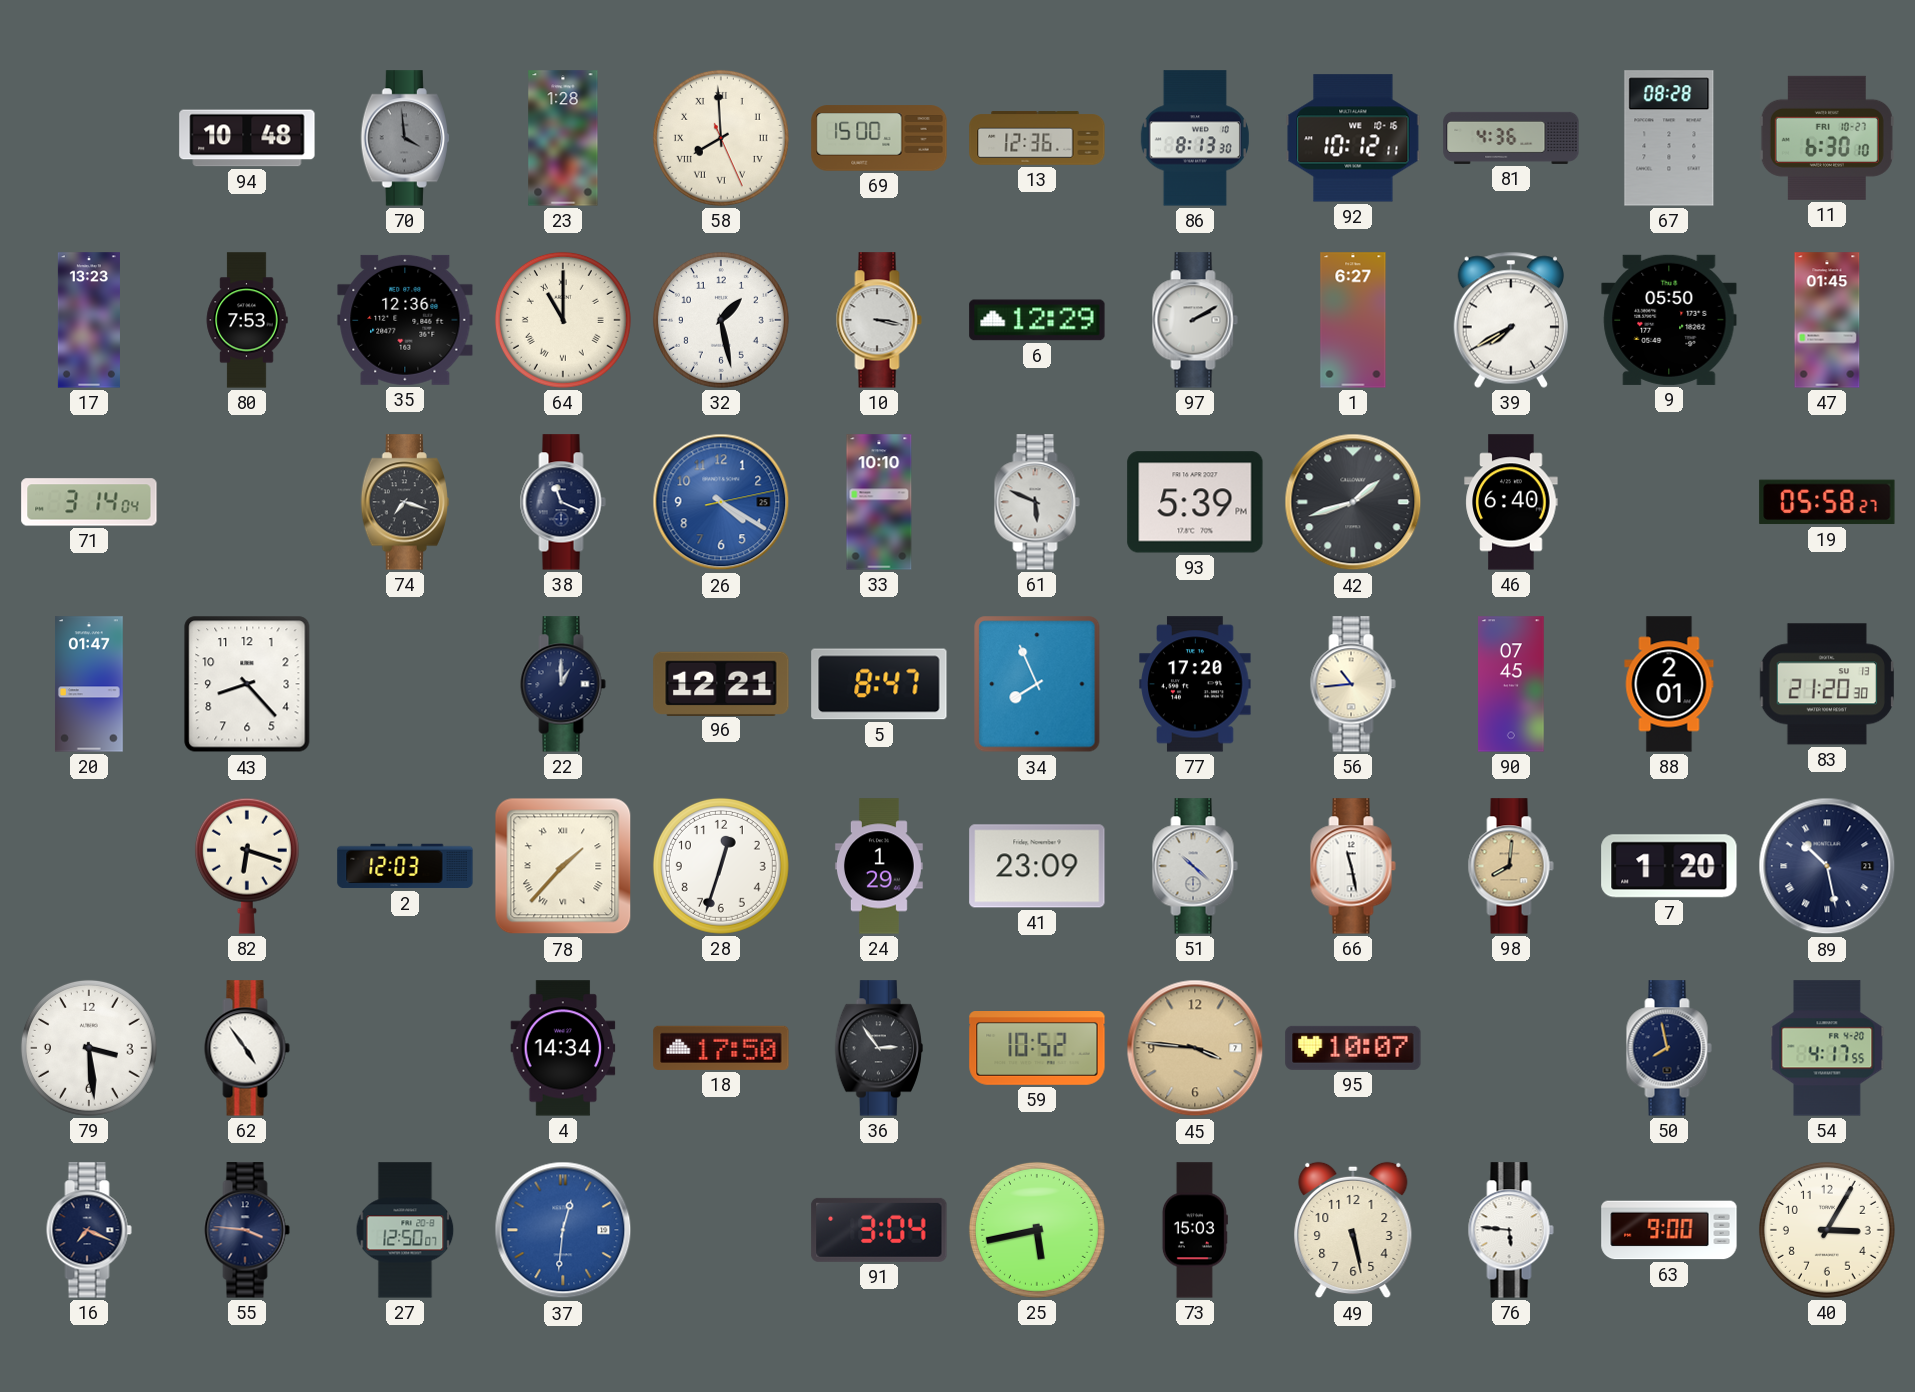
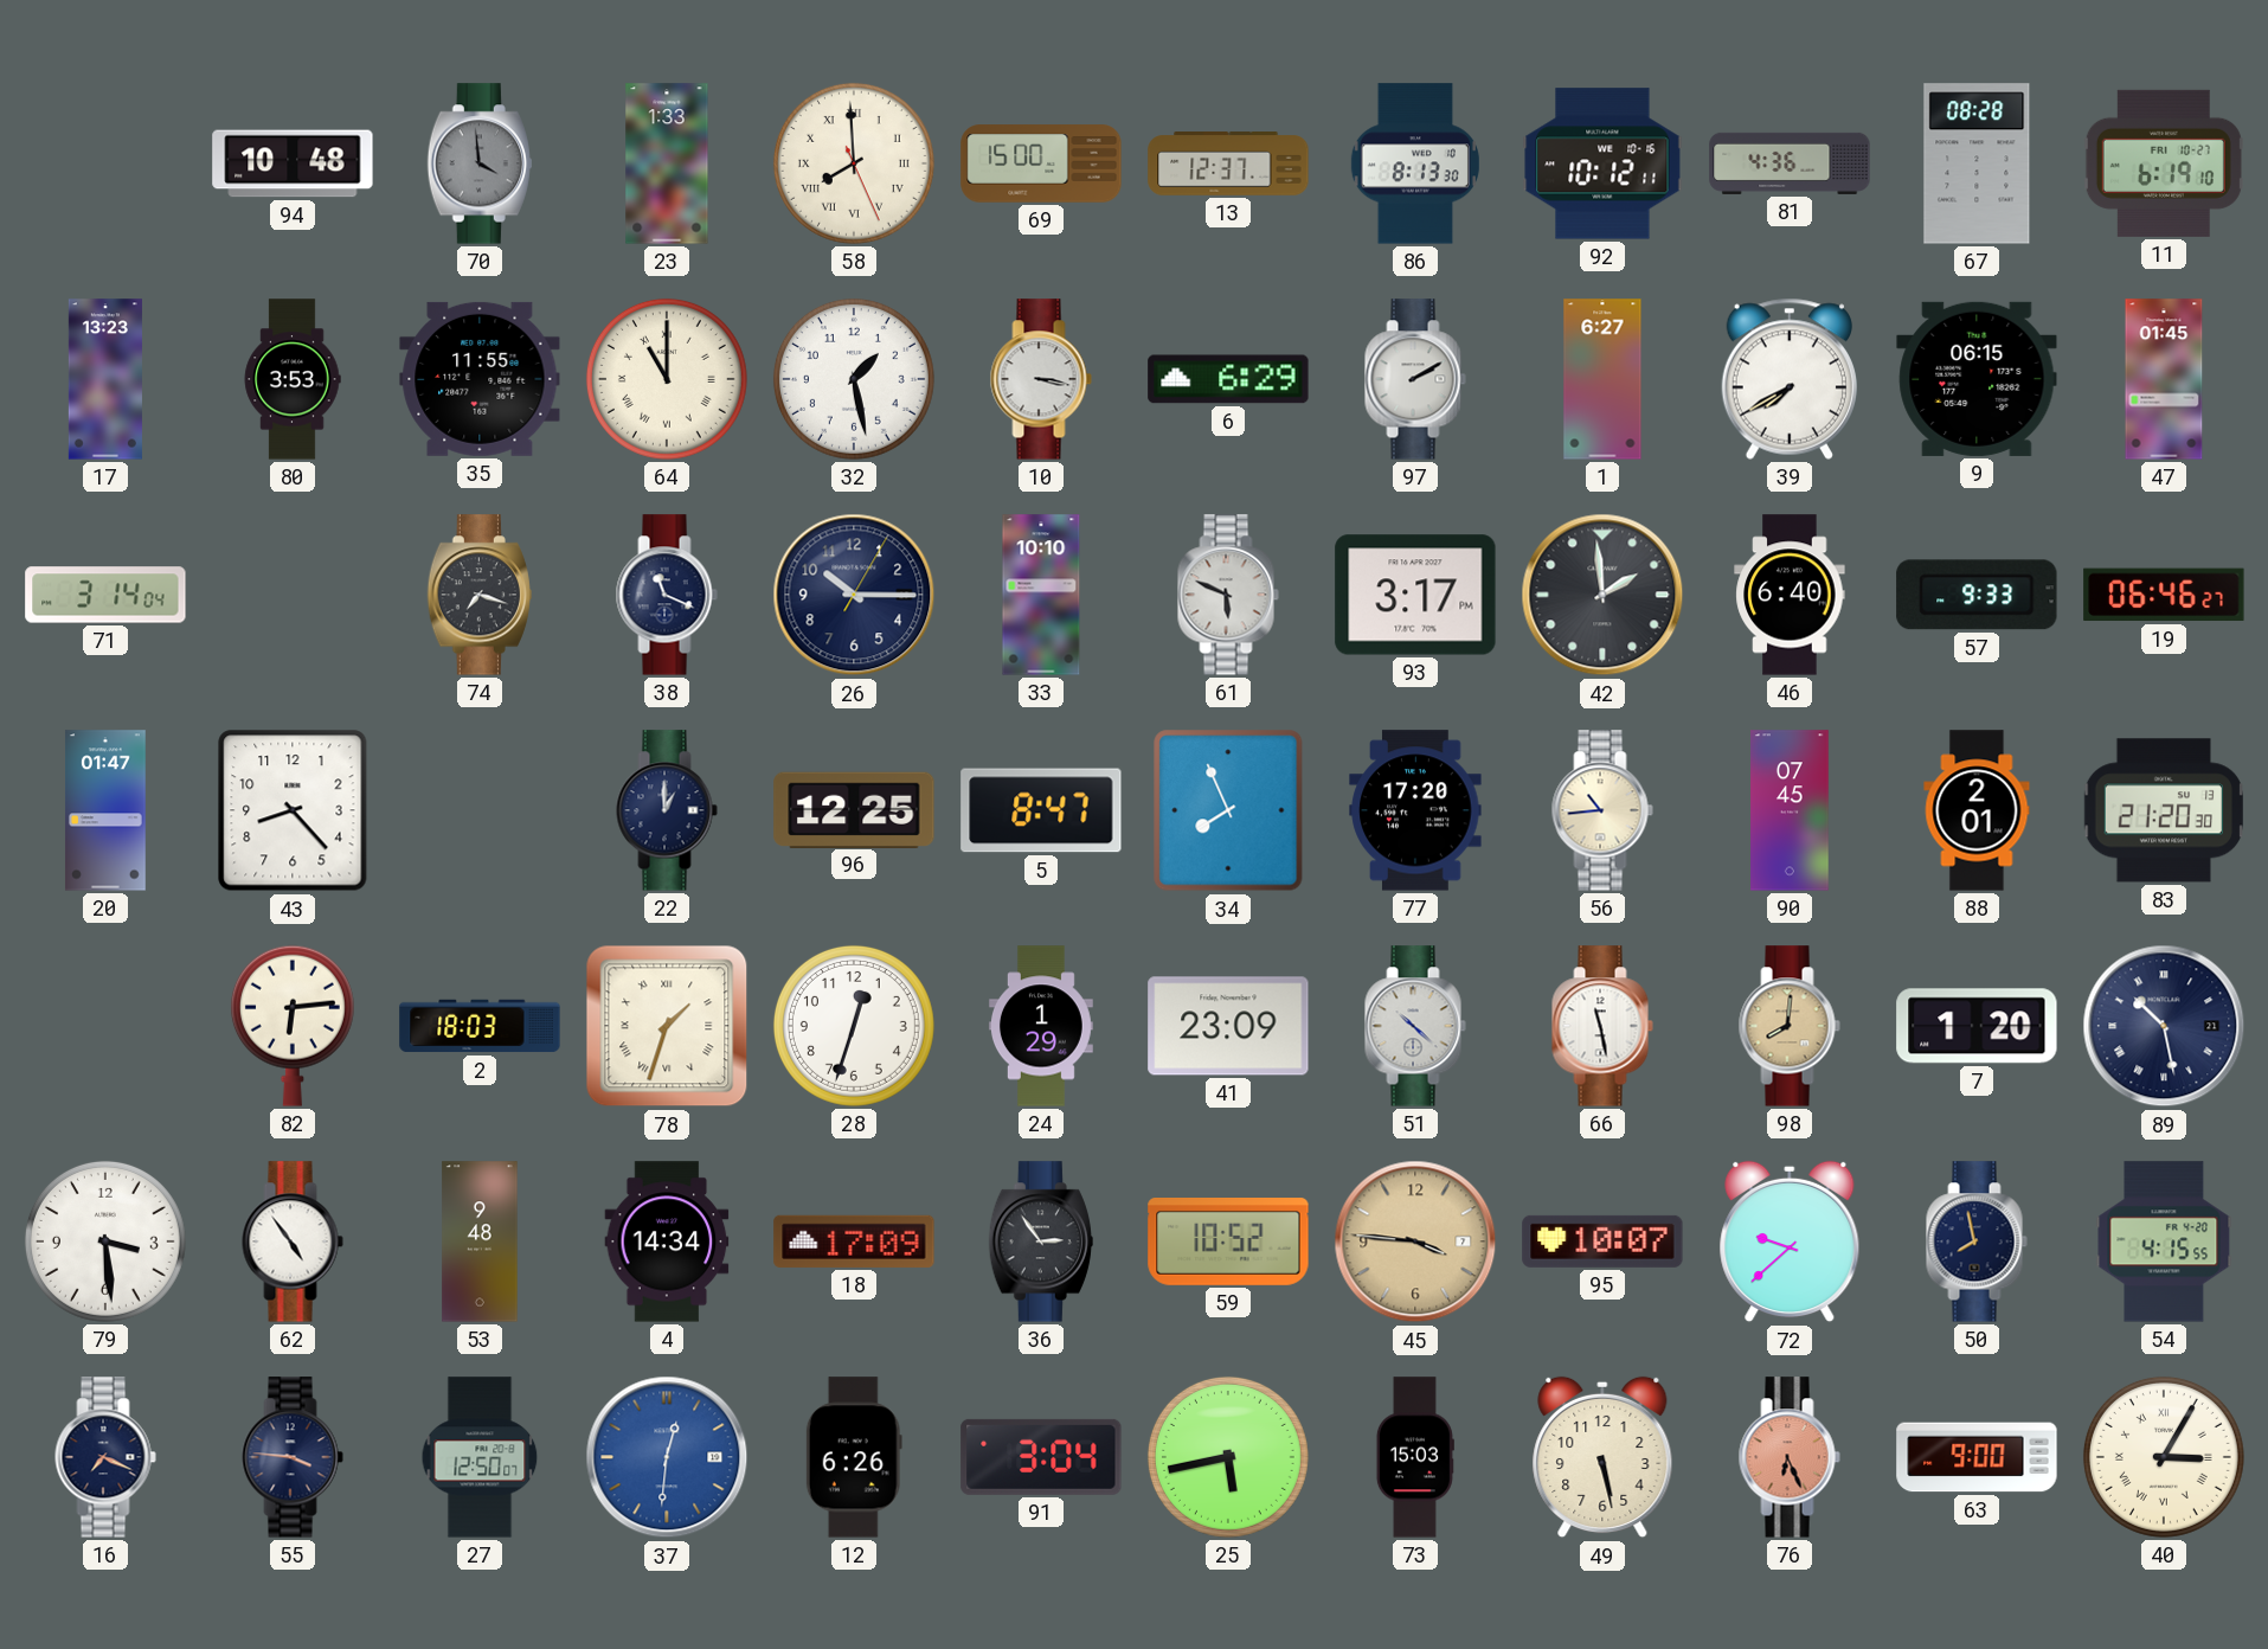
23: 1:28 -> 1:33
13: 12:36 -> 12:37
11: 6:30 -> 6:19
80: 7:53 -> 3:53
35: 12:36 -> 11:55
6: 12:29 -> 6:29
9: 05:50 -> 06:15
26: 4:20 -> 10:15
26 dial: blue -> navy
93: 5:39 -> 3:17
42: 1:42 -> 1:59
57: none -> 9:33
19: 05:58 -> 06:46
96: 12:21 -> 12:25
82: 6:18 -> 6:14
2: 12:03 -> 18:03
78: 1:37 -> 1:33
53: none -> 9:48
18: 17:50 -> 17:09
72: none -> 9:38
54: 4:17 -> 4:15
12: none -> 6:26
76: 5:46 -> 6:26
76 dial: white -> salmon
40 numerals: Arabic -> Roman
